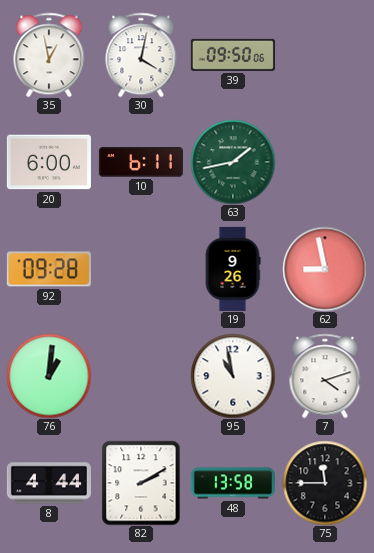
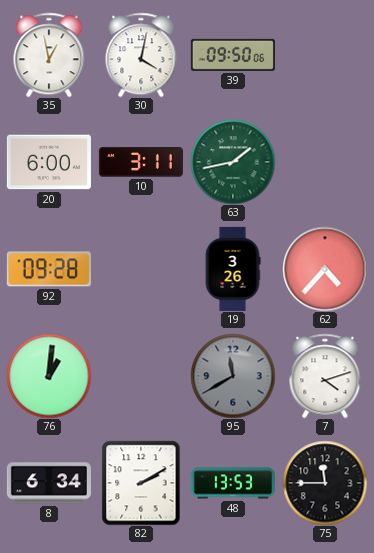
10: 6:11 -> 3:11
19: 9:26 -> 3:26
62: 8:58 -> 4:37
95: 10:58 -> 11:40
95 dial: white -> grey
8: 4:44 -> 6:34
48: 13:58 -> 13:53
